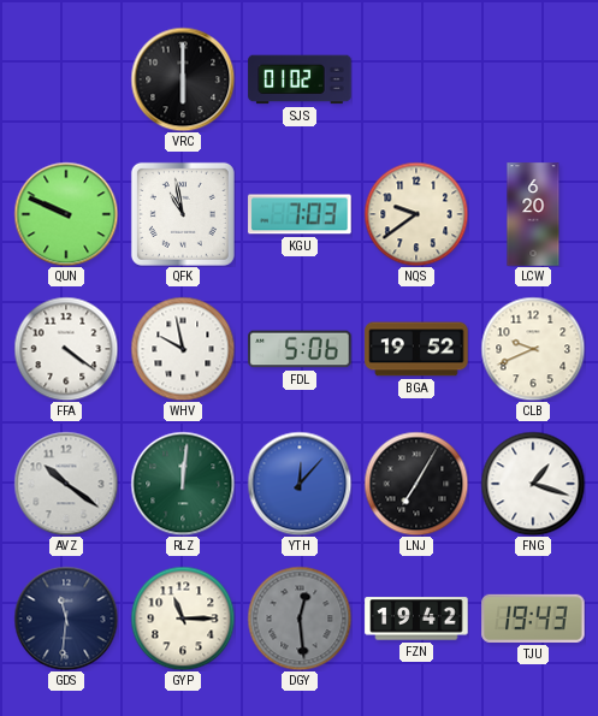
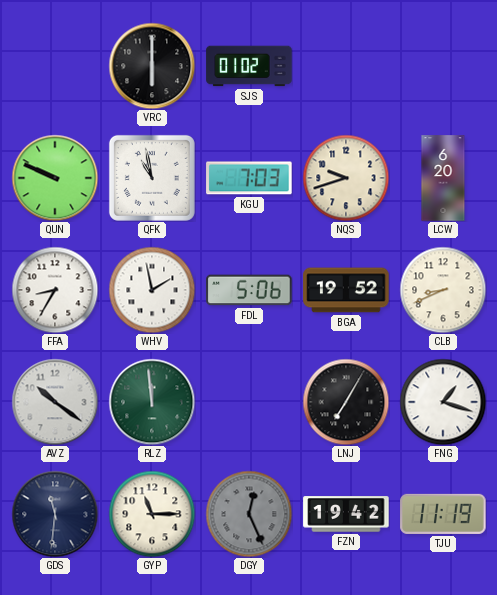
NQS: 9:39 -> 9:42
FFA: 4:21 -> 8:35
WHV: 9:58 -> 1:58
CLB: 9:41 -> 8:41
RLZ: 12:01 -> 11:59
YTH: 12:07 -> none
DGY: 12:29 -> 12:26
TJU: 19:43 -> 11:19
